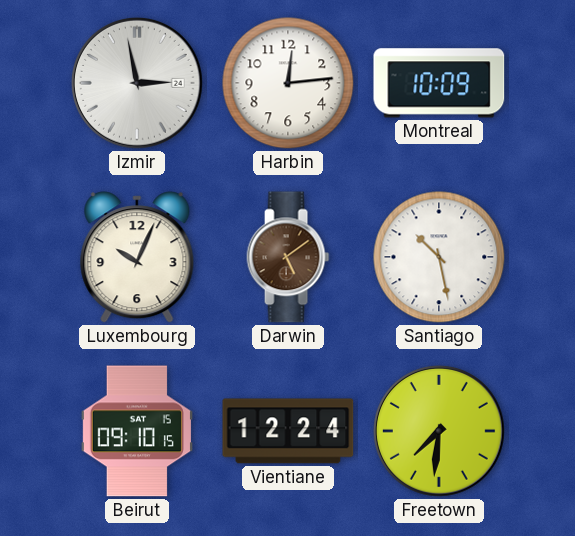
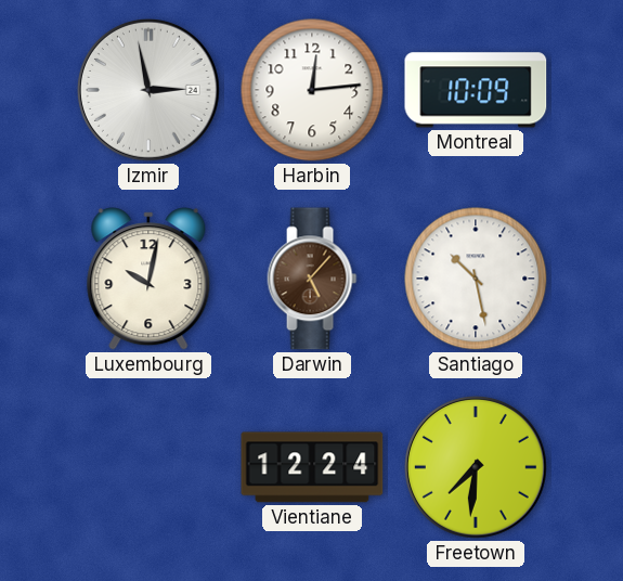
Luxembourg: 10:04 -> 10:02
Darwin: 5:09 -> 5:07
Beirut: 09:10 -> none
